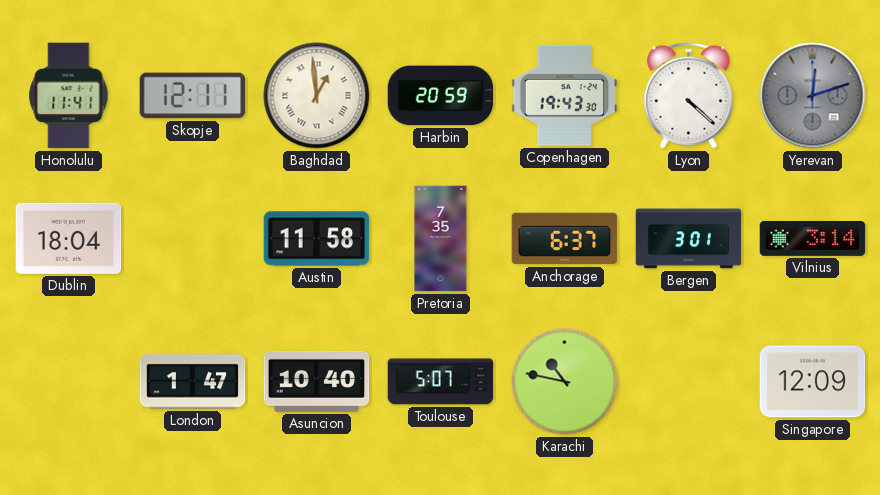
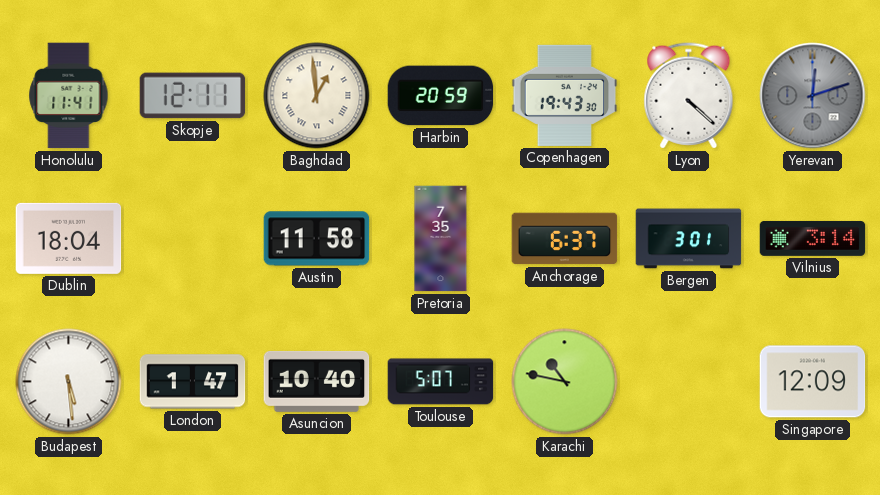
Budapest: none -> 5:29
